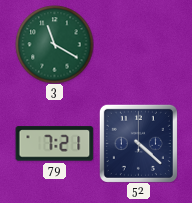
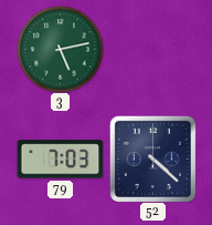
3: 11:20 -> 5:13
79: 7:21 -> 7:03
